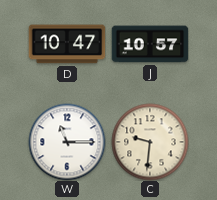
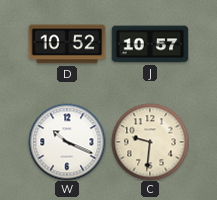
D: 10:47 -> 10:52
W: 11:15 -> 10:19
